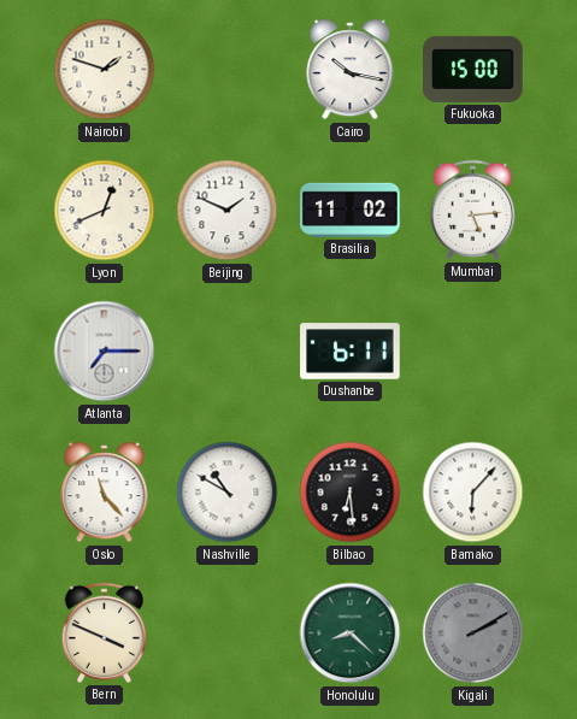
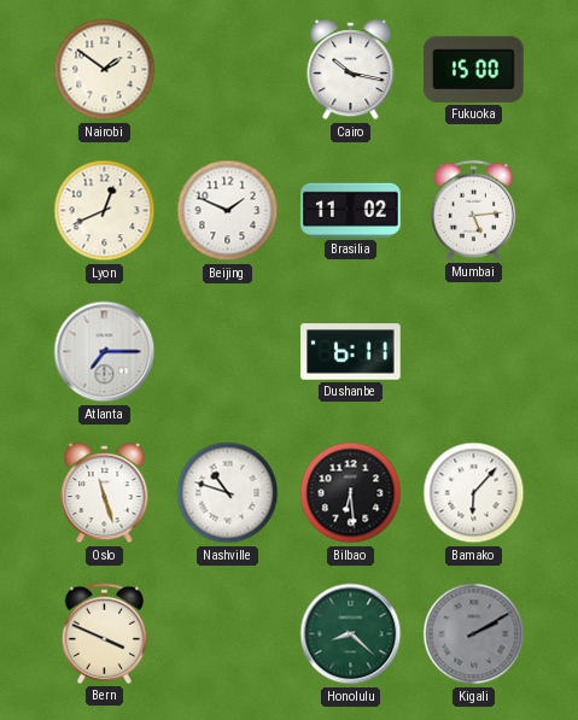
Nairobi: 1:48 -> 1:51
Oslo: 11:23 -> 11:27
Nashville: 10:50 -> 10:48
